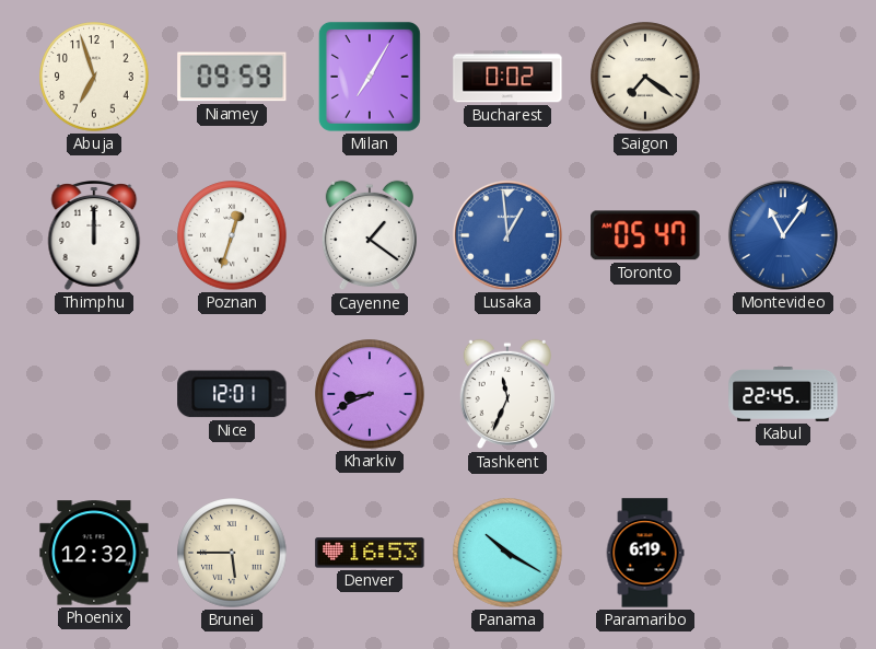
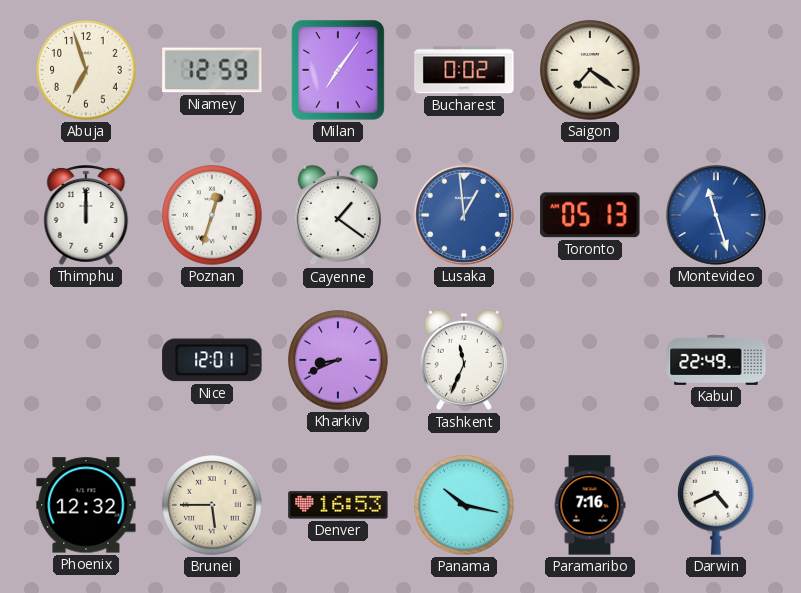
Niamey: 09:59 -> 12:59
Milan: 7:05 -> 7:06
Toronto: 05:47 -> 05:13
Montevideo: 11:06 -> 11:27
Kabul: 22:45 -> 22:49
Panama: 10:20 -> 10:17
Paramaribo: 6:19 -> 7:16
Darwin: none -> 4:41
